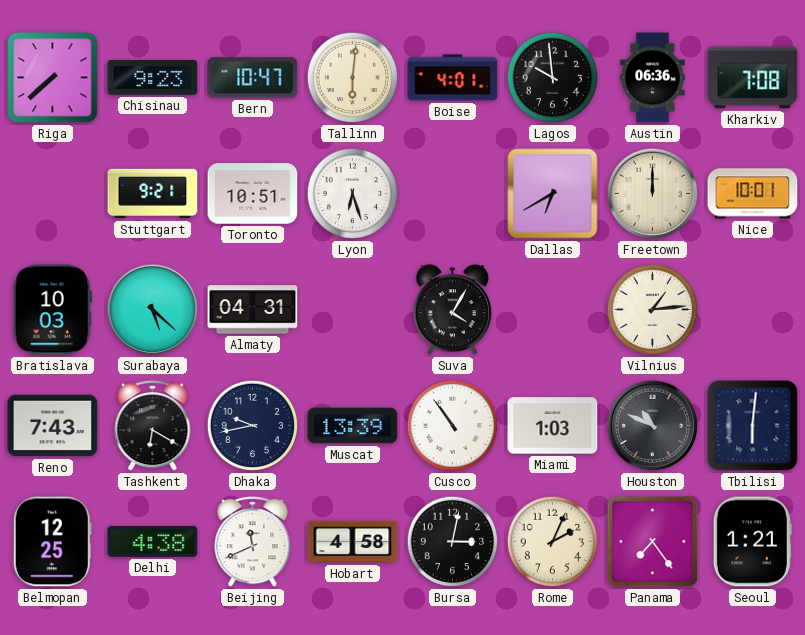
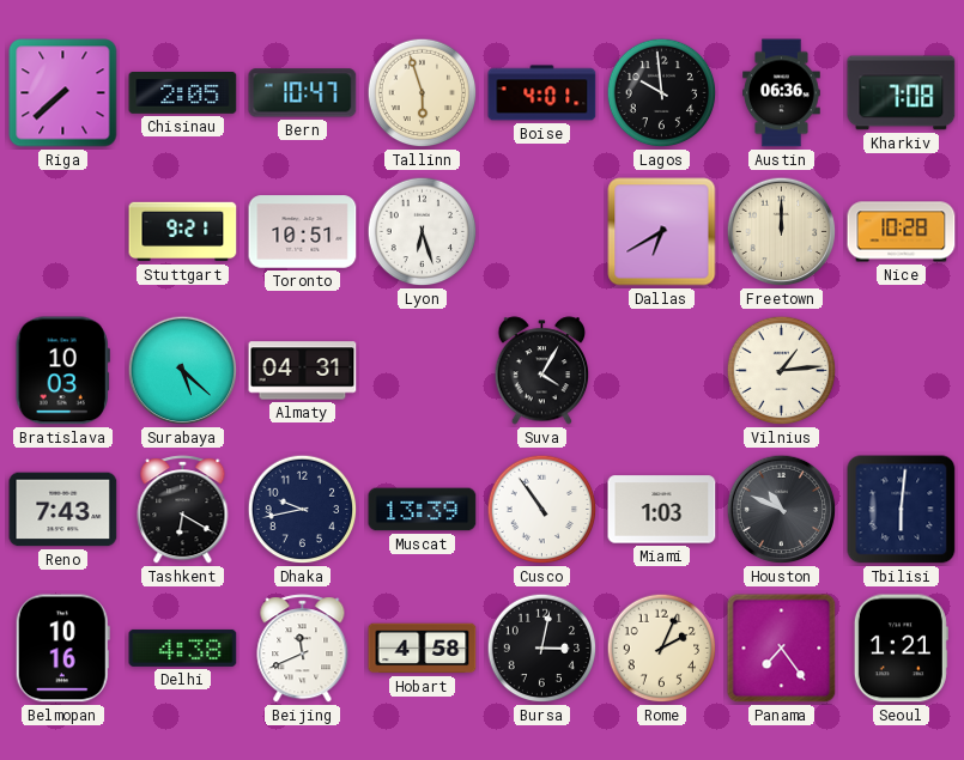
Chisinau: 9:23 -> 2:05
Tallinn: 6:01 -> 5:57
Nice: 10:01 -> 10:28
Belmopan: 12:25 -> 10:16
